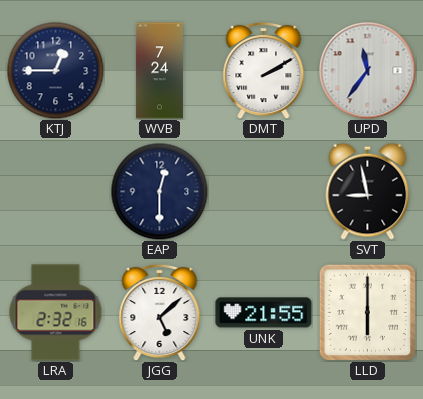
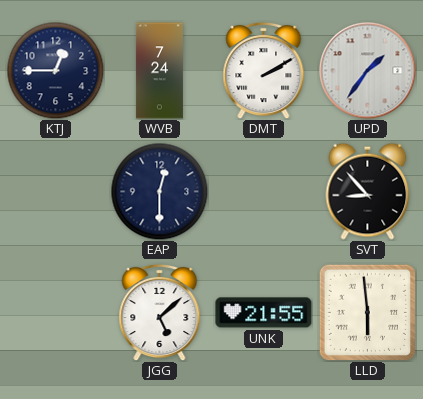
UPD: 11:36 -> 1:36
SVT: 8:58 -> 8:53
LRA: 2:32 -> none
LLD: 6:00 -> 5:59
